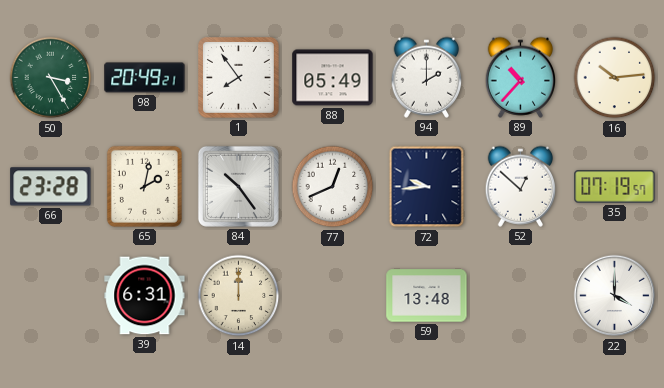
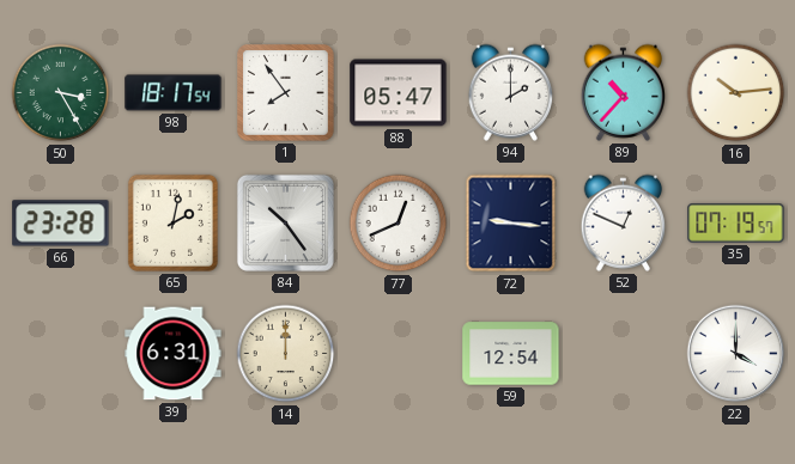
98: 20:49 -> 18:17
88: 05:49 -> 05:47
72: 9:44 -> 9:16
52: 12:52 -> 12:49
59: 13:48 -> 12:54
